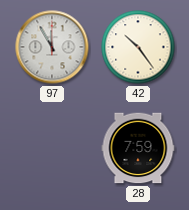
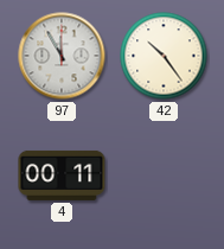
4: none -> 00:11
28: 7:59 -> none
